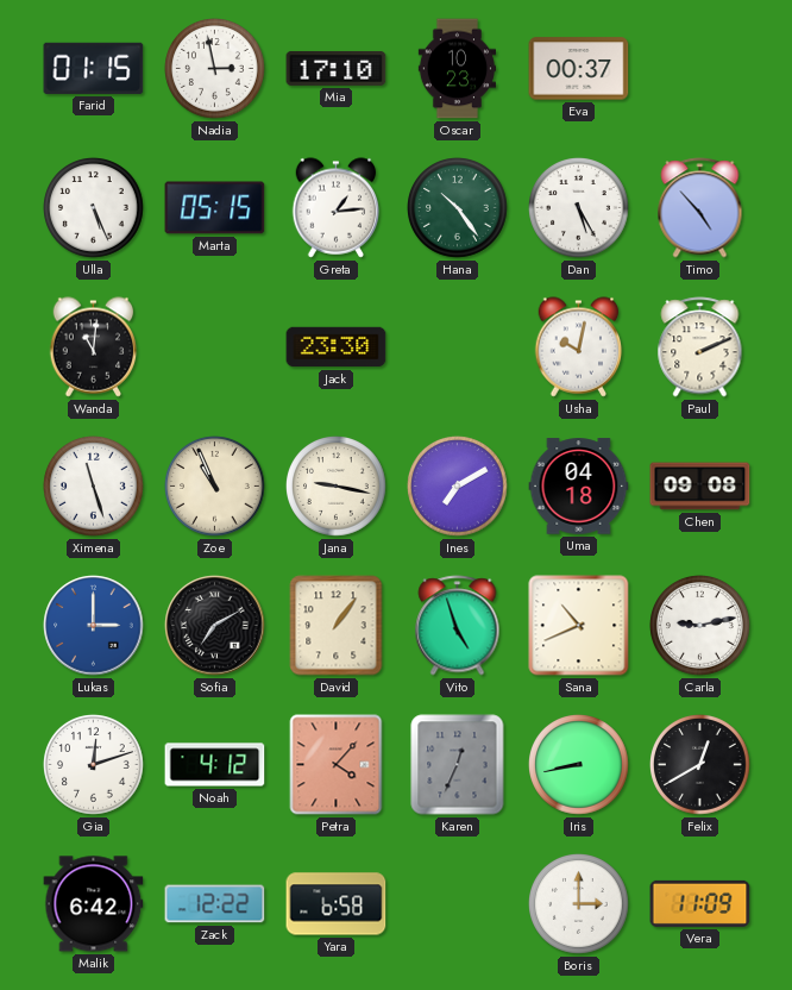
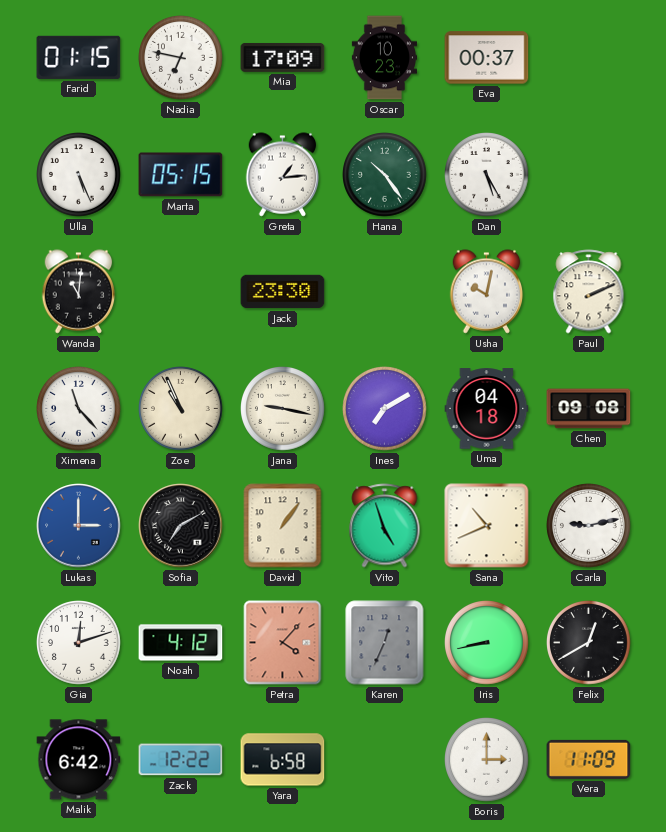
Nadia: 2:58 -> 6:47
Mia: 17:10 -> 17:09
Timo: 4:53 -> none
Ximena: 11:27 -> 11:23
